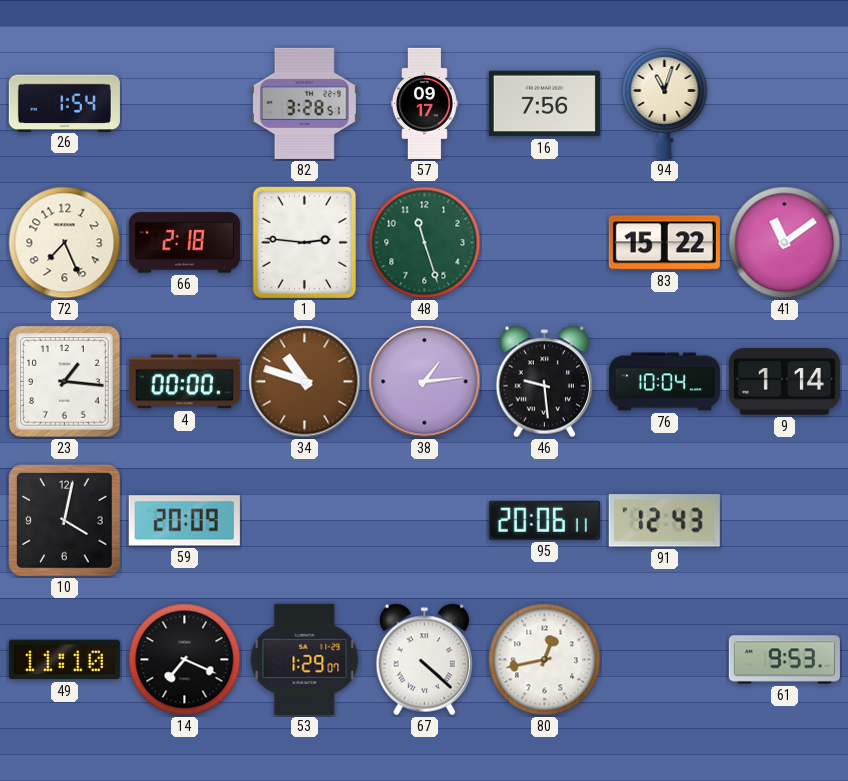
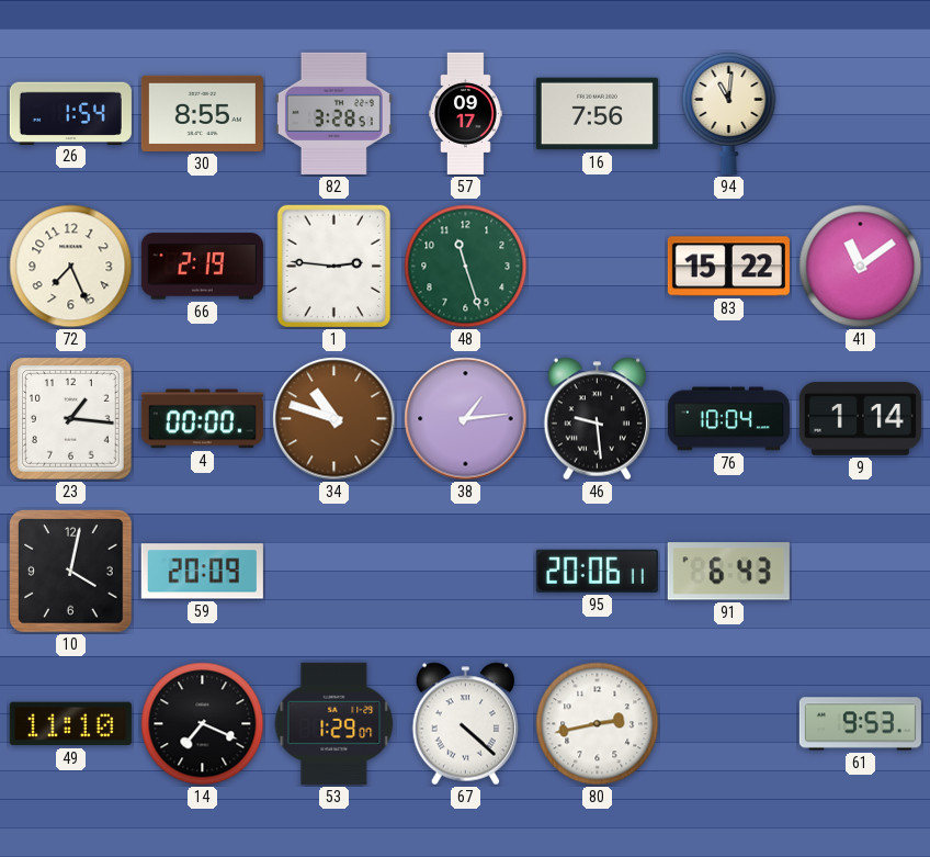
30: none -> 8:55
94: 11:03 -> 11:01
66: 2:18 -> 2:19
91: 12:43 -> 6:43
80: 12:43 -> 2:43
